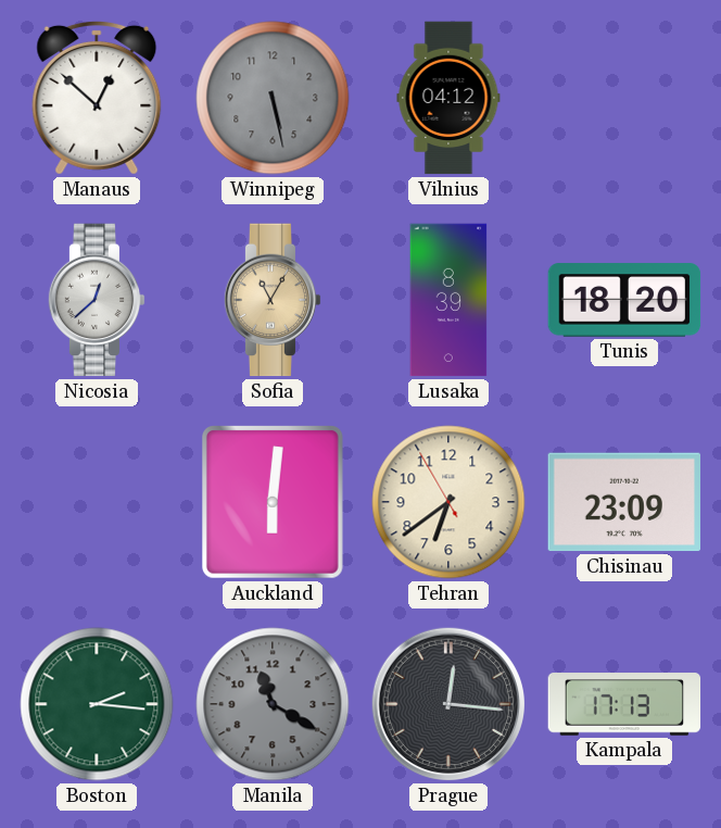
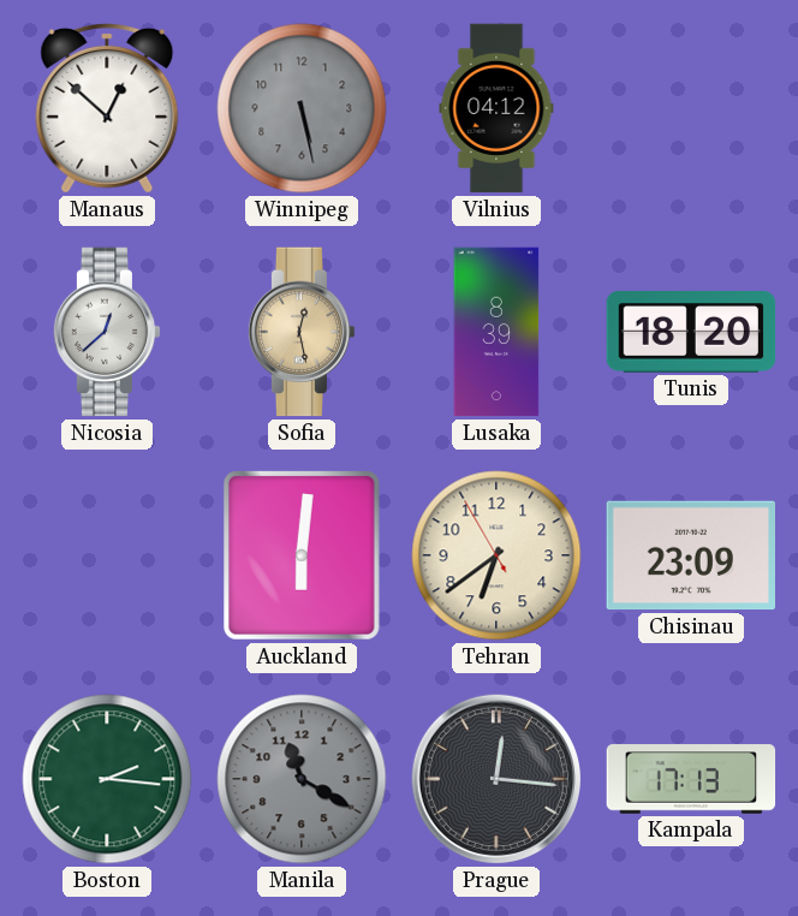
Sofia: 11:05 -> 12:28
